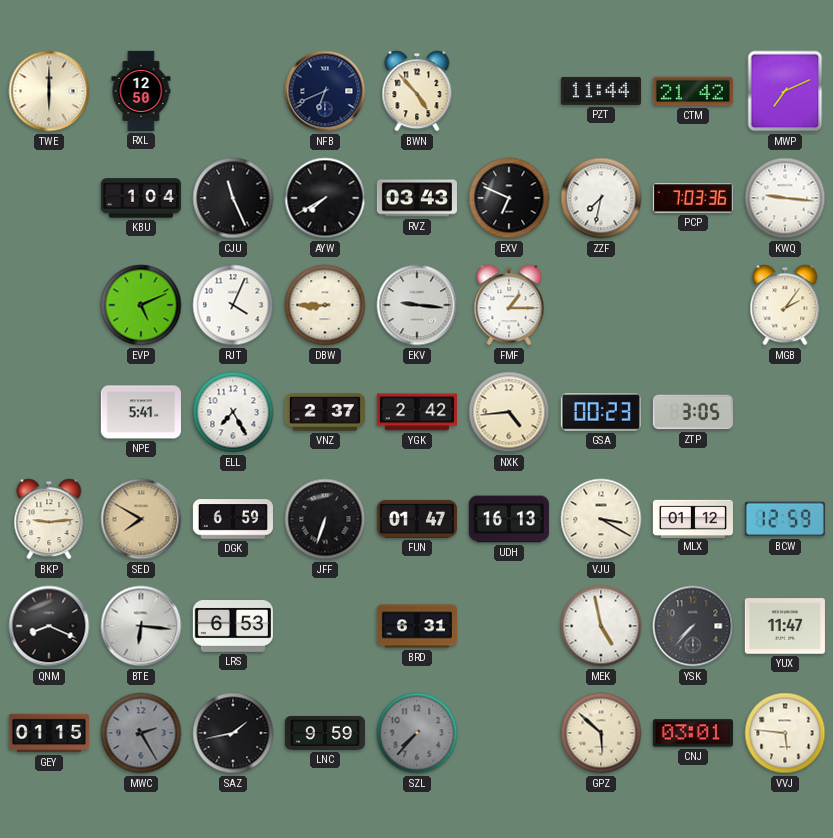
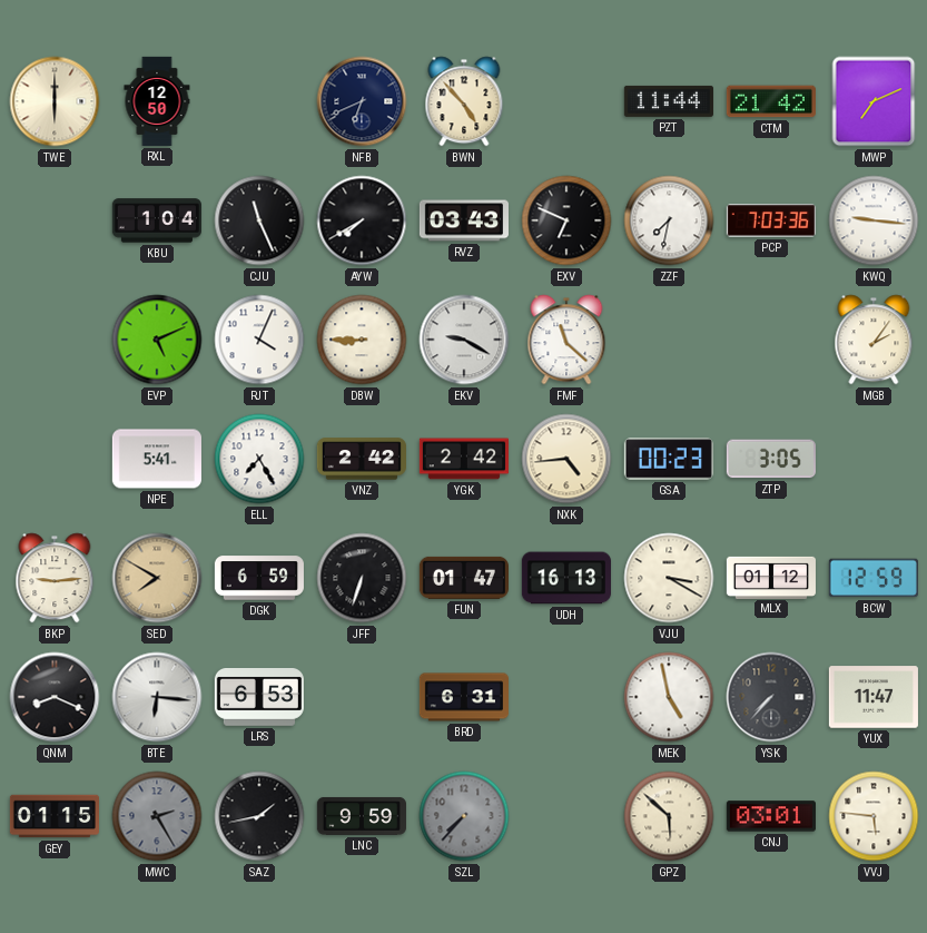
EKV: 9:16 -> 9:20
FMF: 1:15 -> 11:22
VNZ: 2:37 -> 2:42
